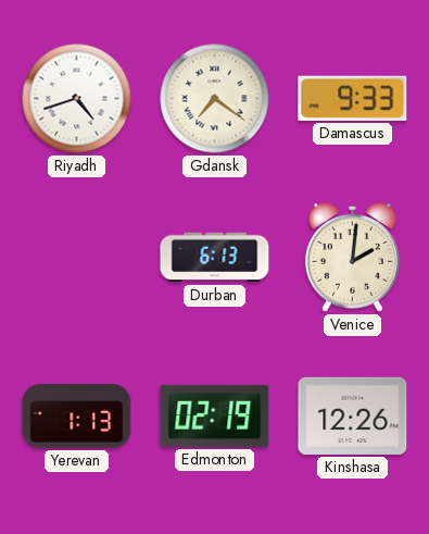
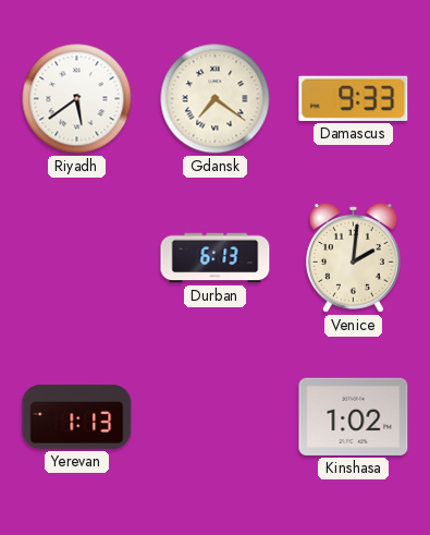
Riyadh: 4:42 -> 5:39
Edmonton: 02:19 -> none
Kinshasa: 12:26 -> 1:02
